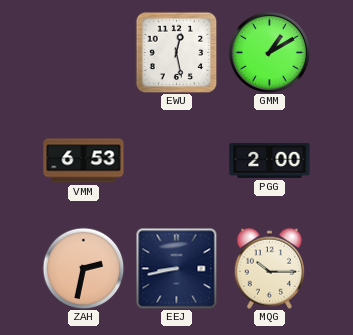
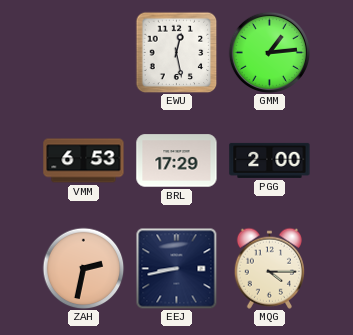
GMM: 1:10 -> 1:14
BRL: none -> 17:29
MQG: 10:15 -> 4:15
